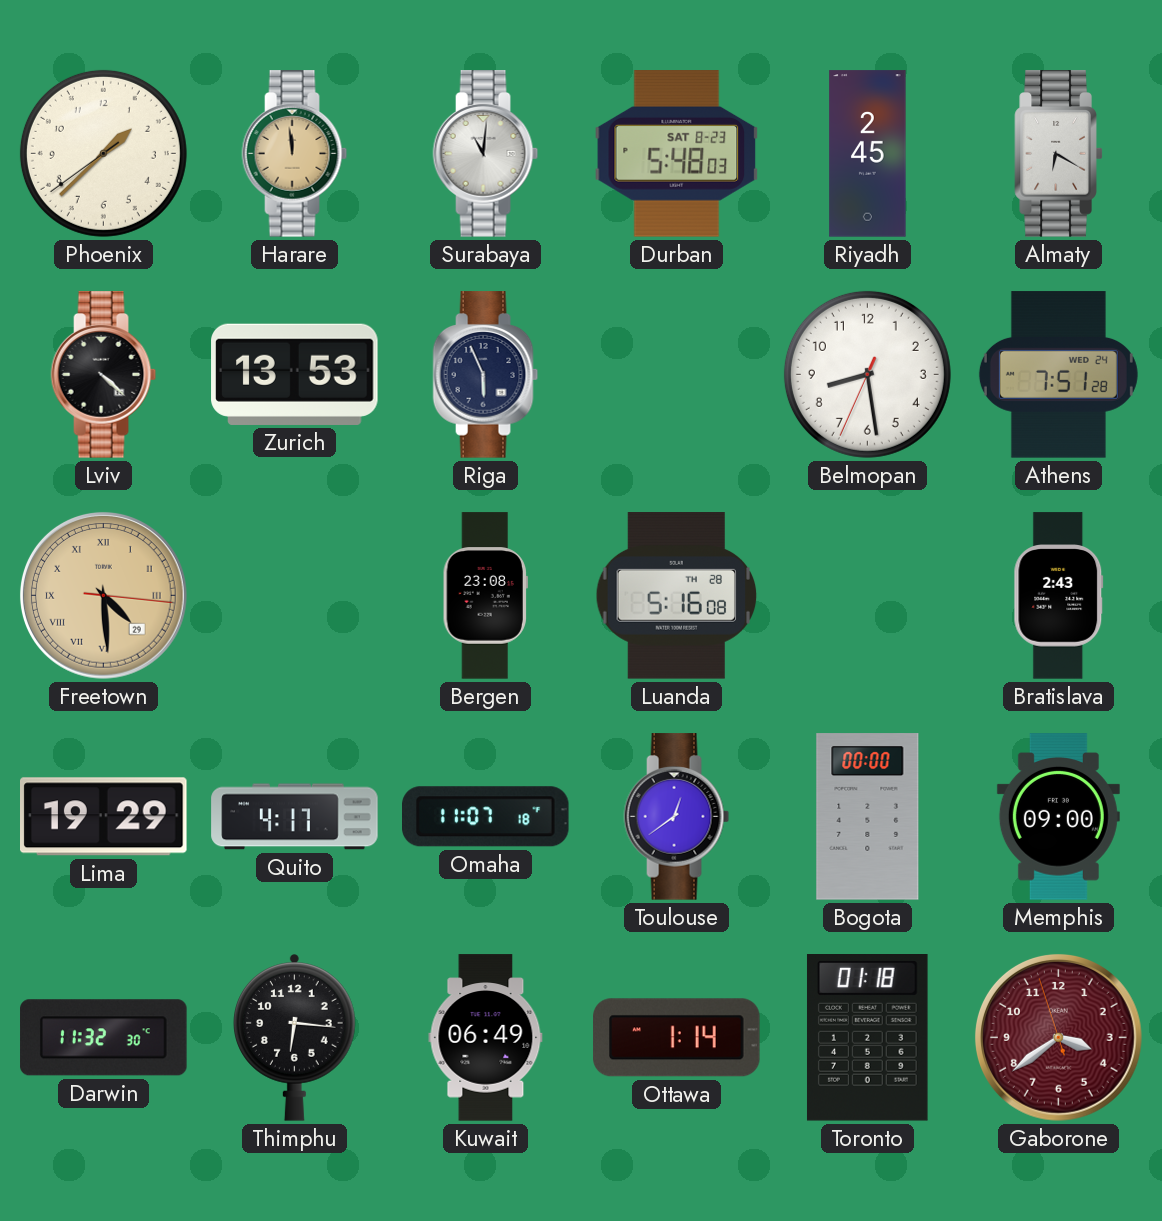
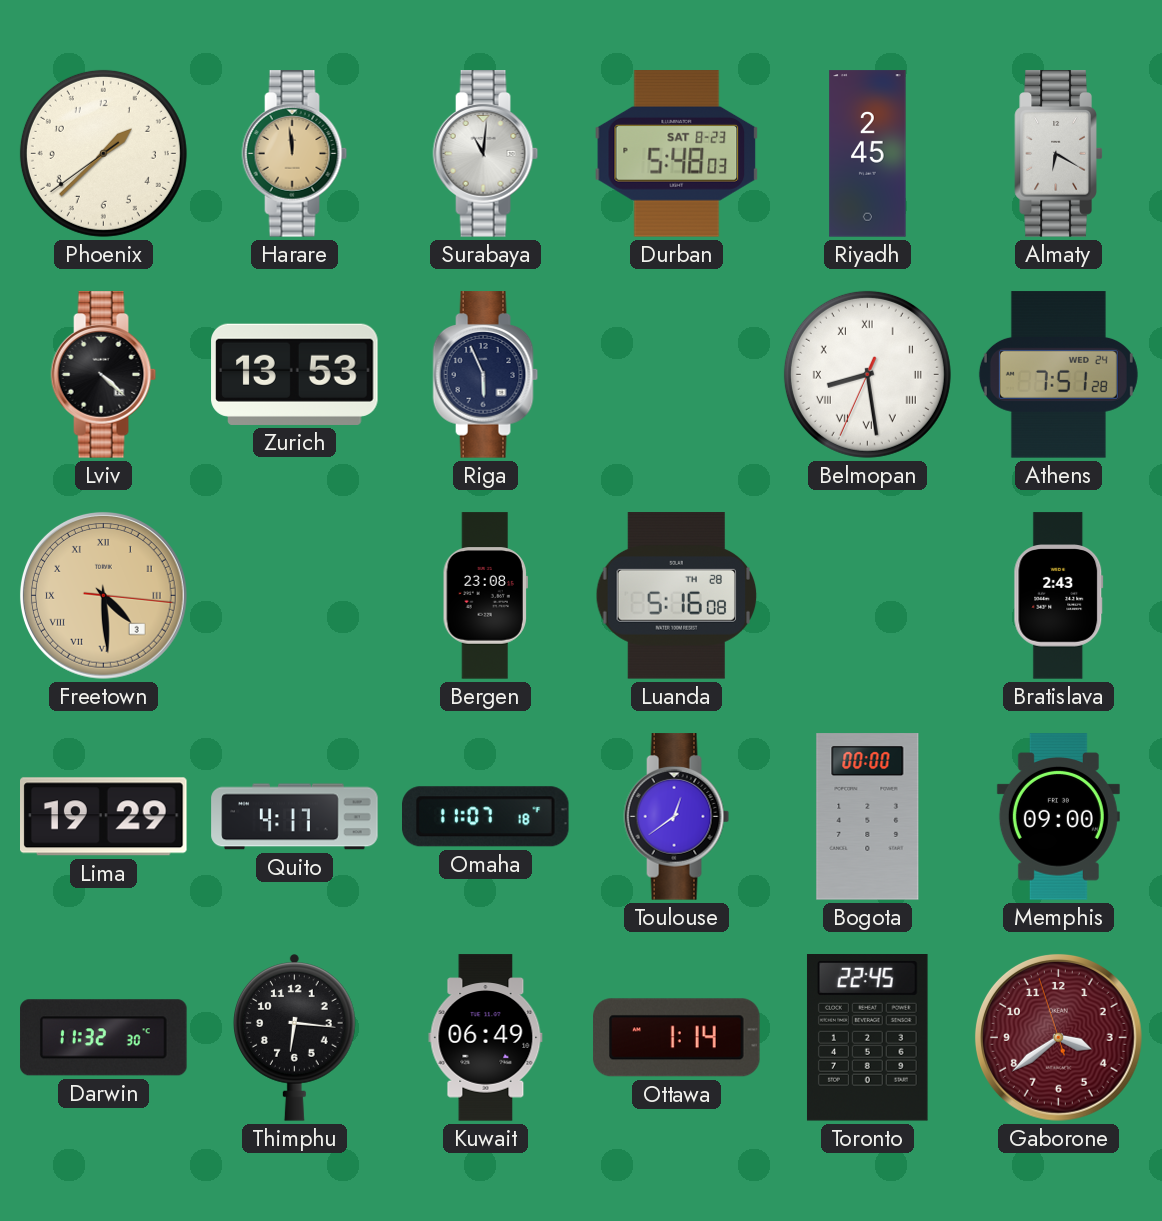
Belmopan numerals: Arabic -> Roman
Freetown date: 29 -> 3
Toronto: 01:18 -> 22:45
